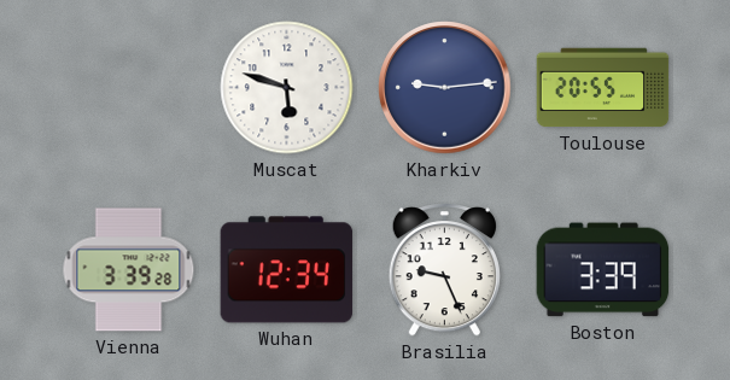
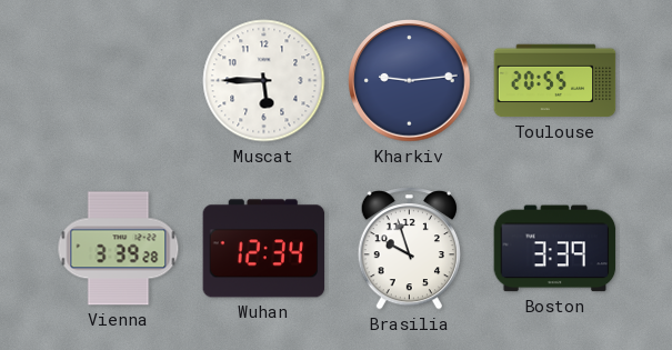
Muscat: 5:48 -> 5:45
Brasilia: 9:26 -> 9:57
